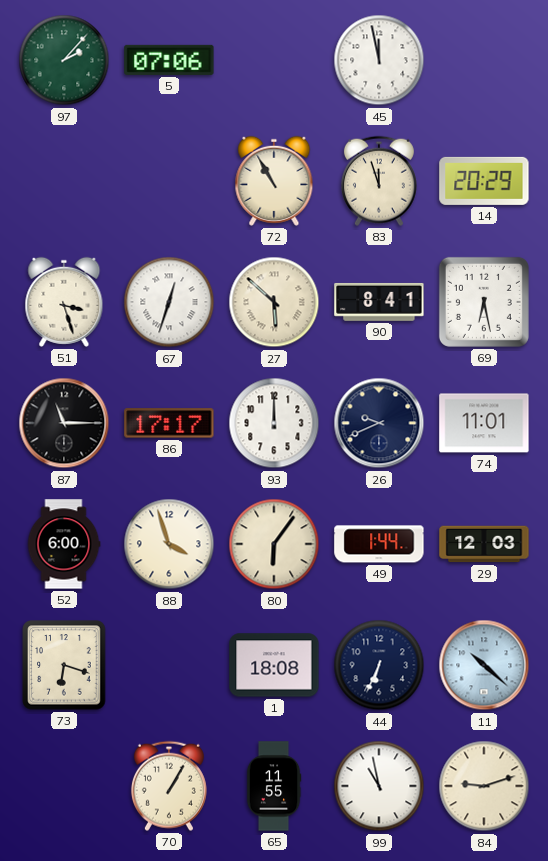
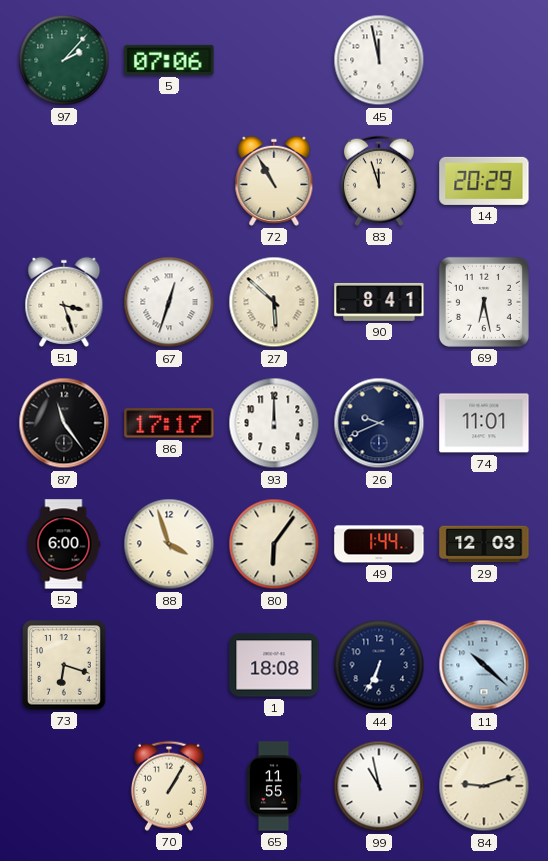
87: 11:15 -> 11:24
